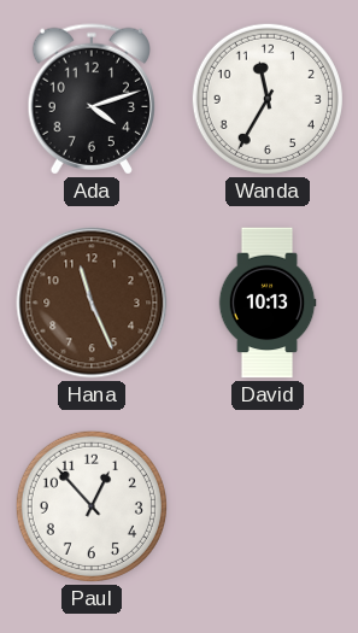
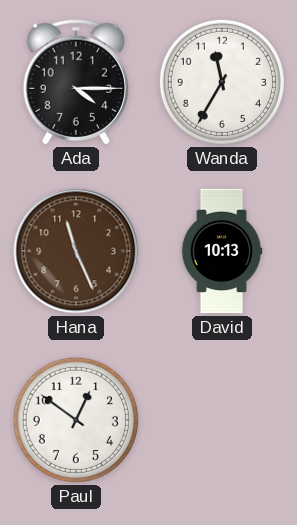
Ada: 4:12 -> 4:15
Paul: 12:53 -> 12:51
